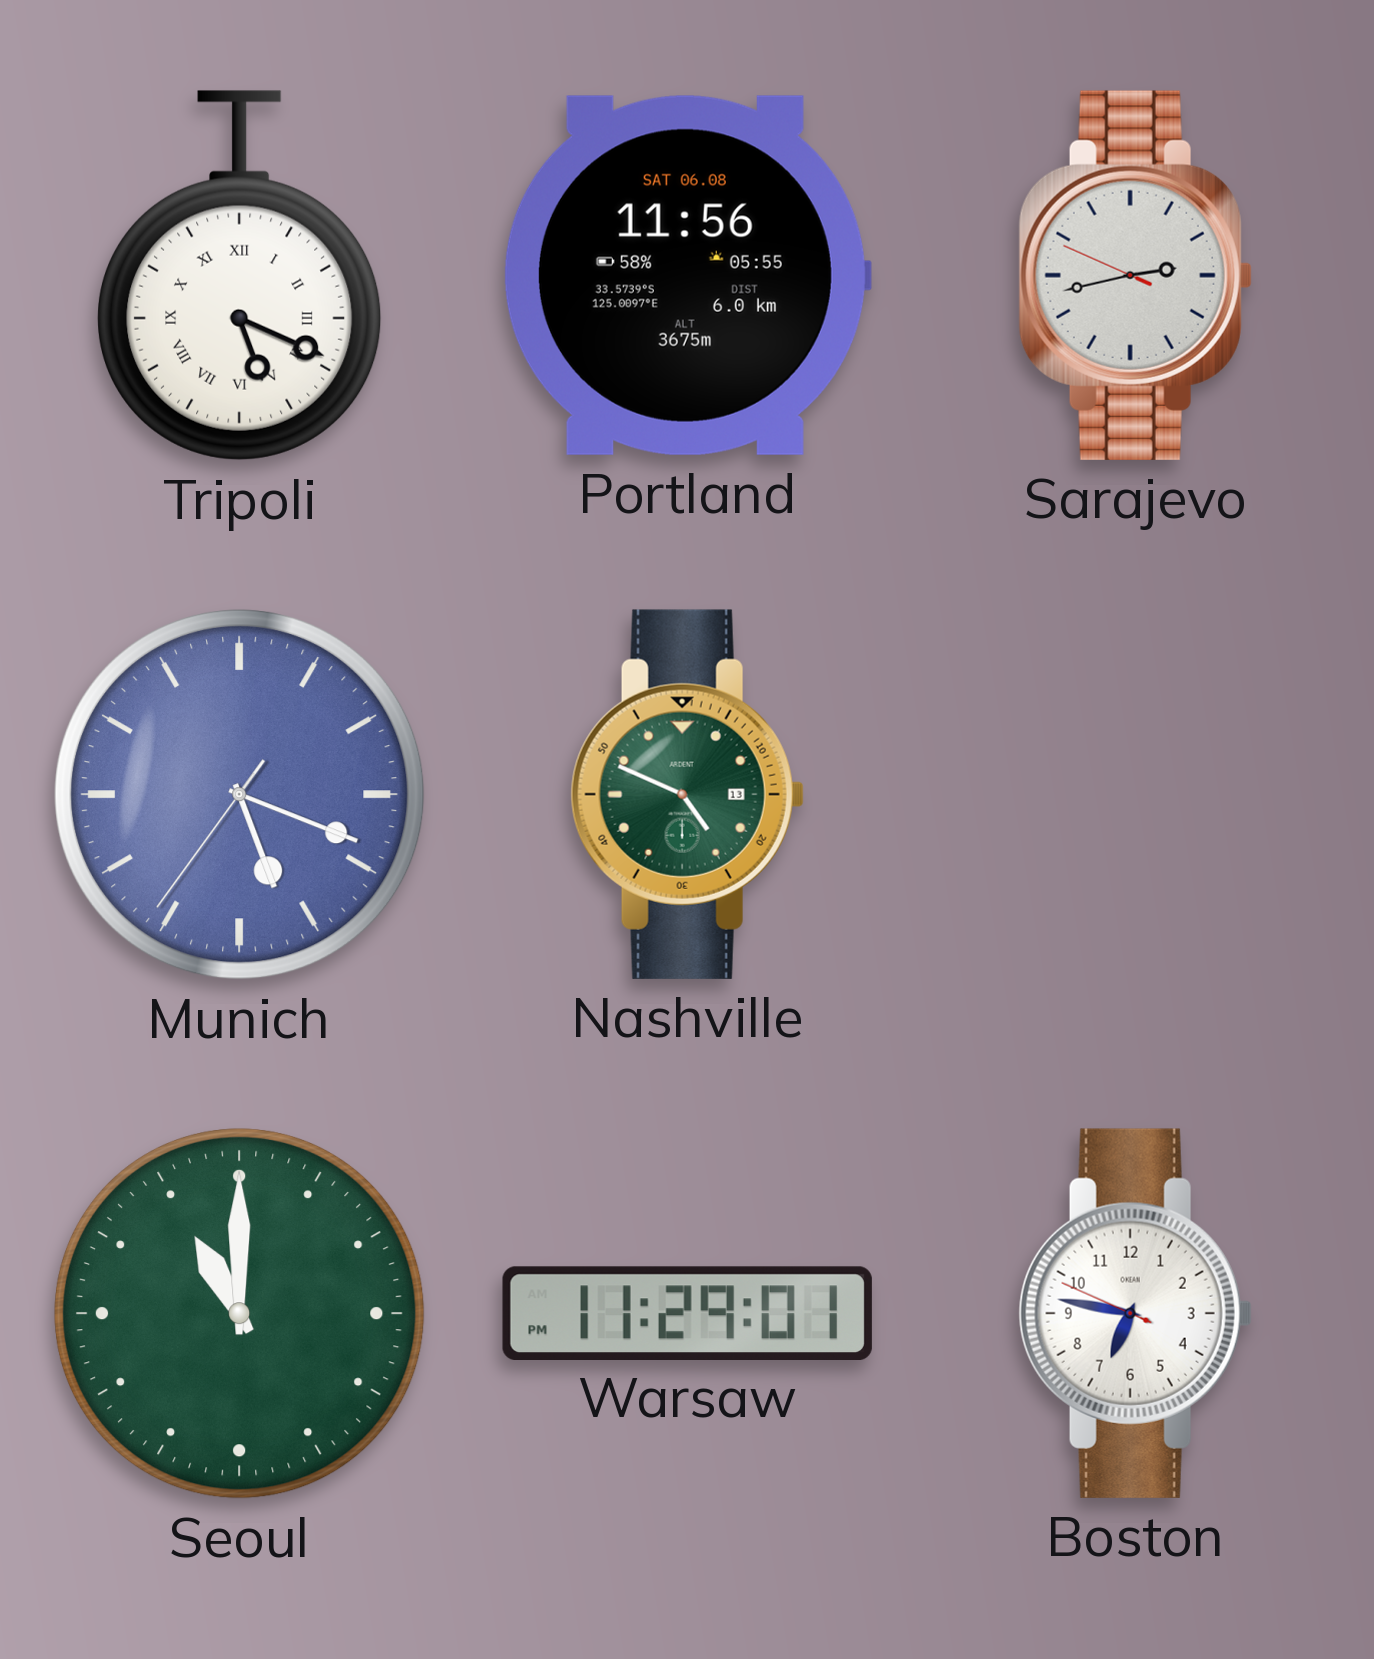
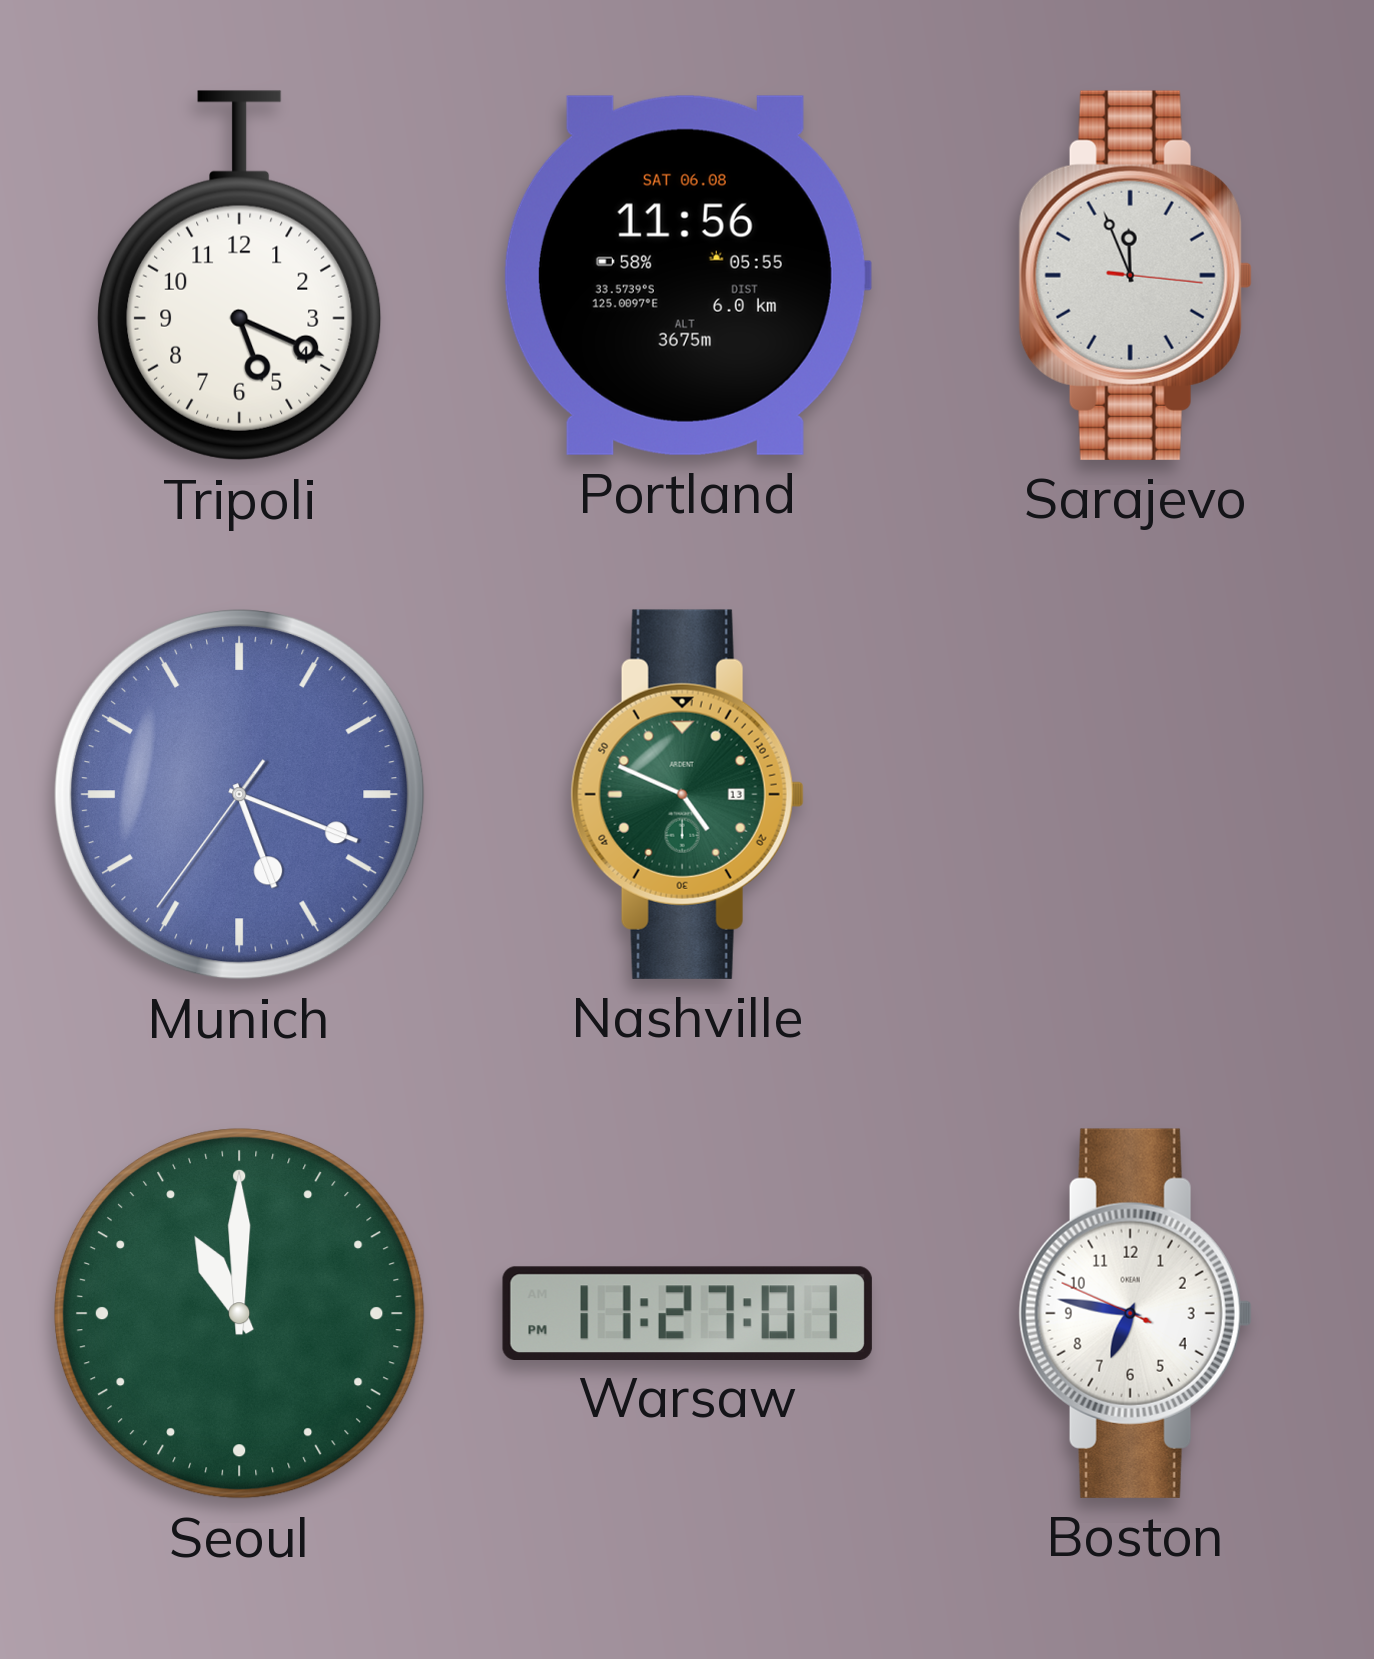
Tripoli numerals: Roman -> Arabic
Sarajevo: 2:42 -> 11:56
Warsaw: 11:29 -> 11:27
